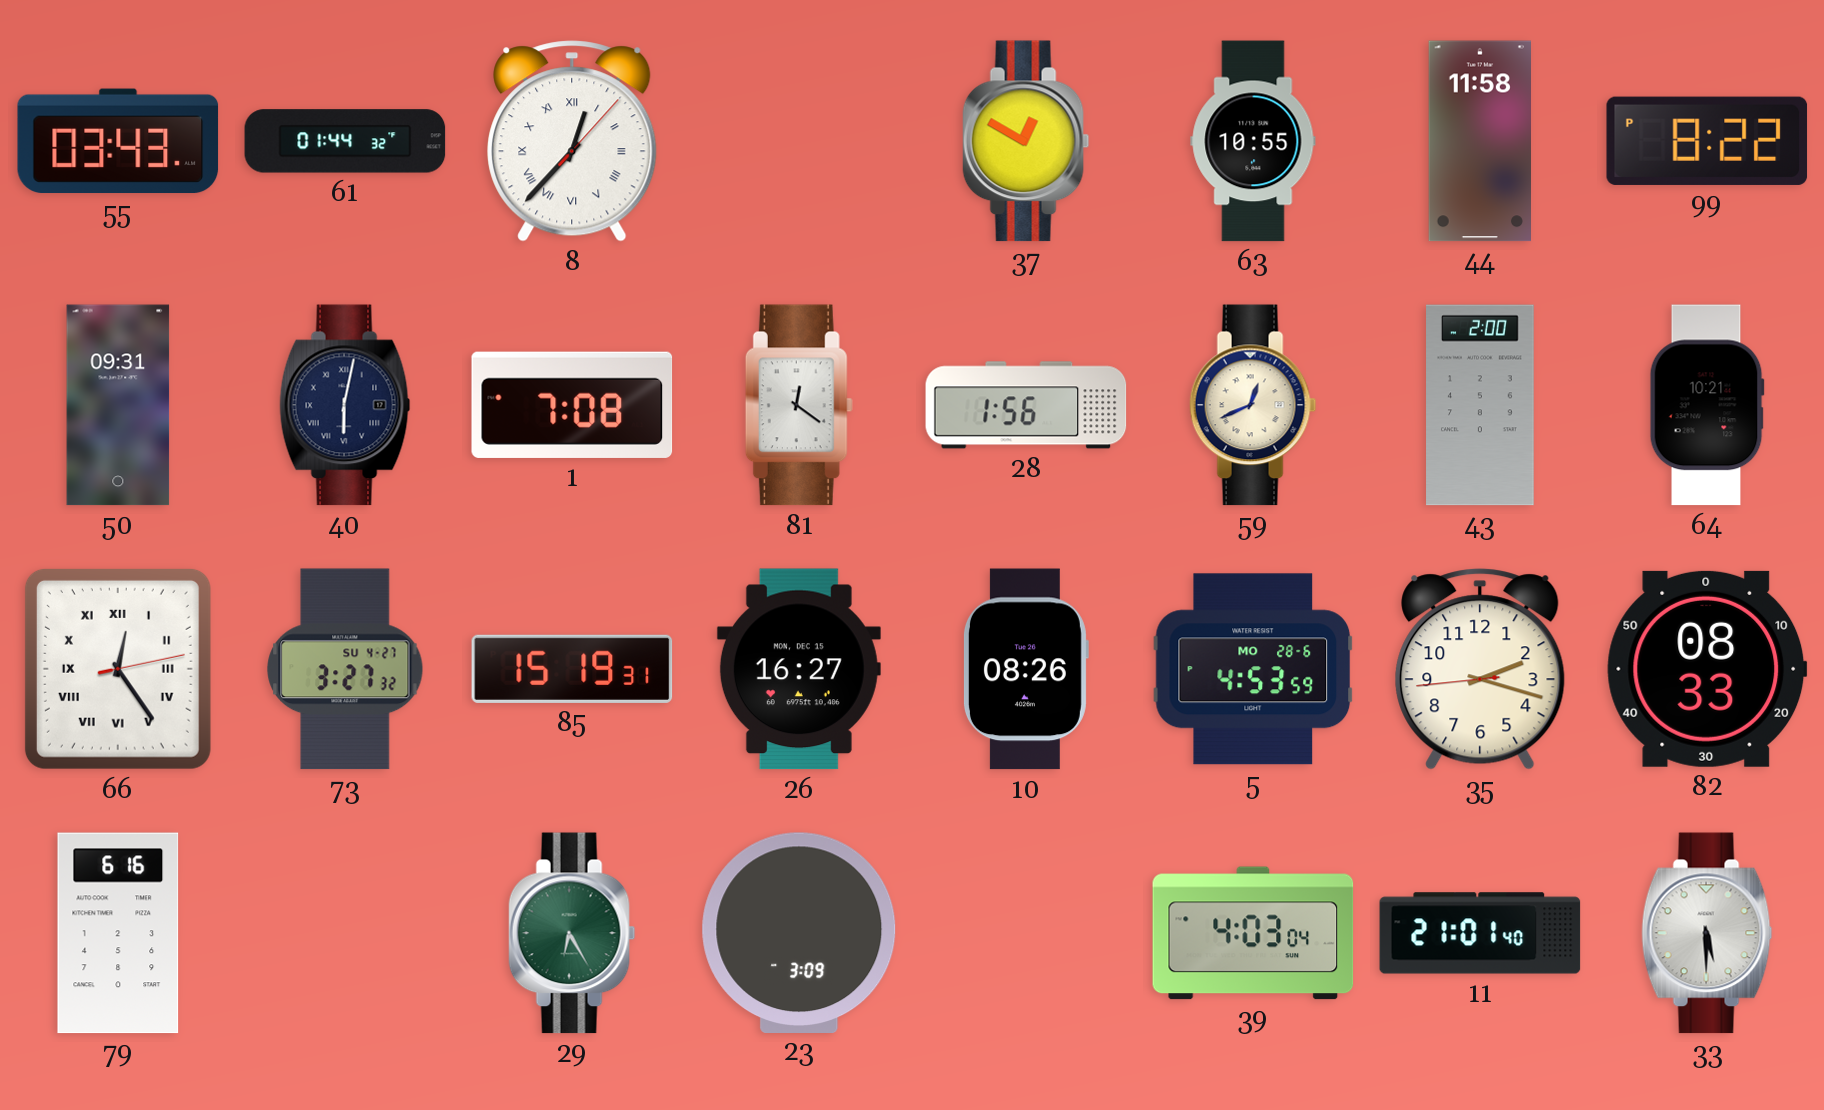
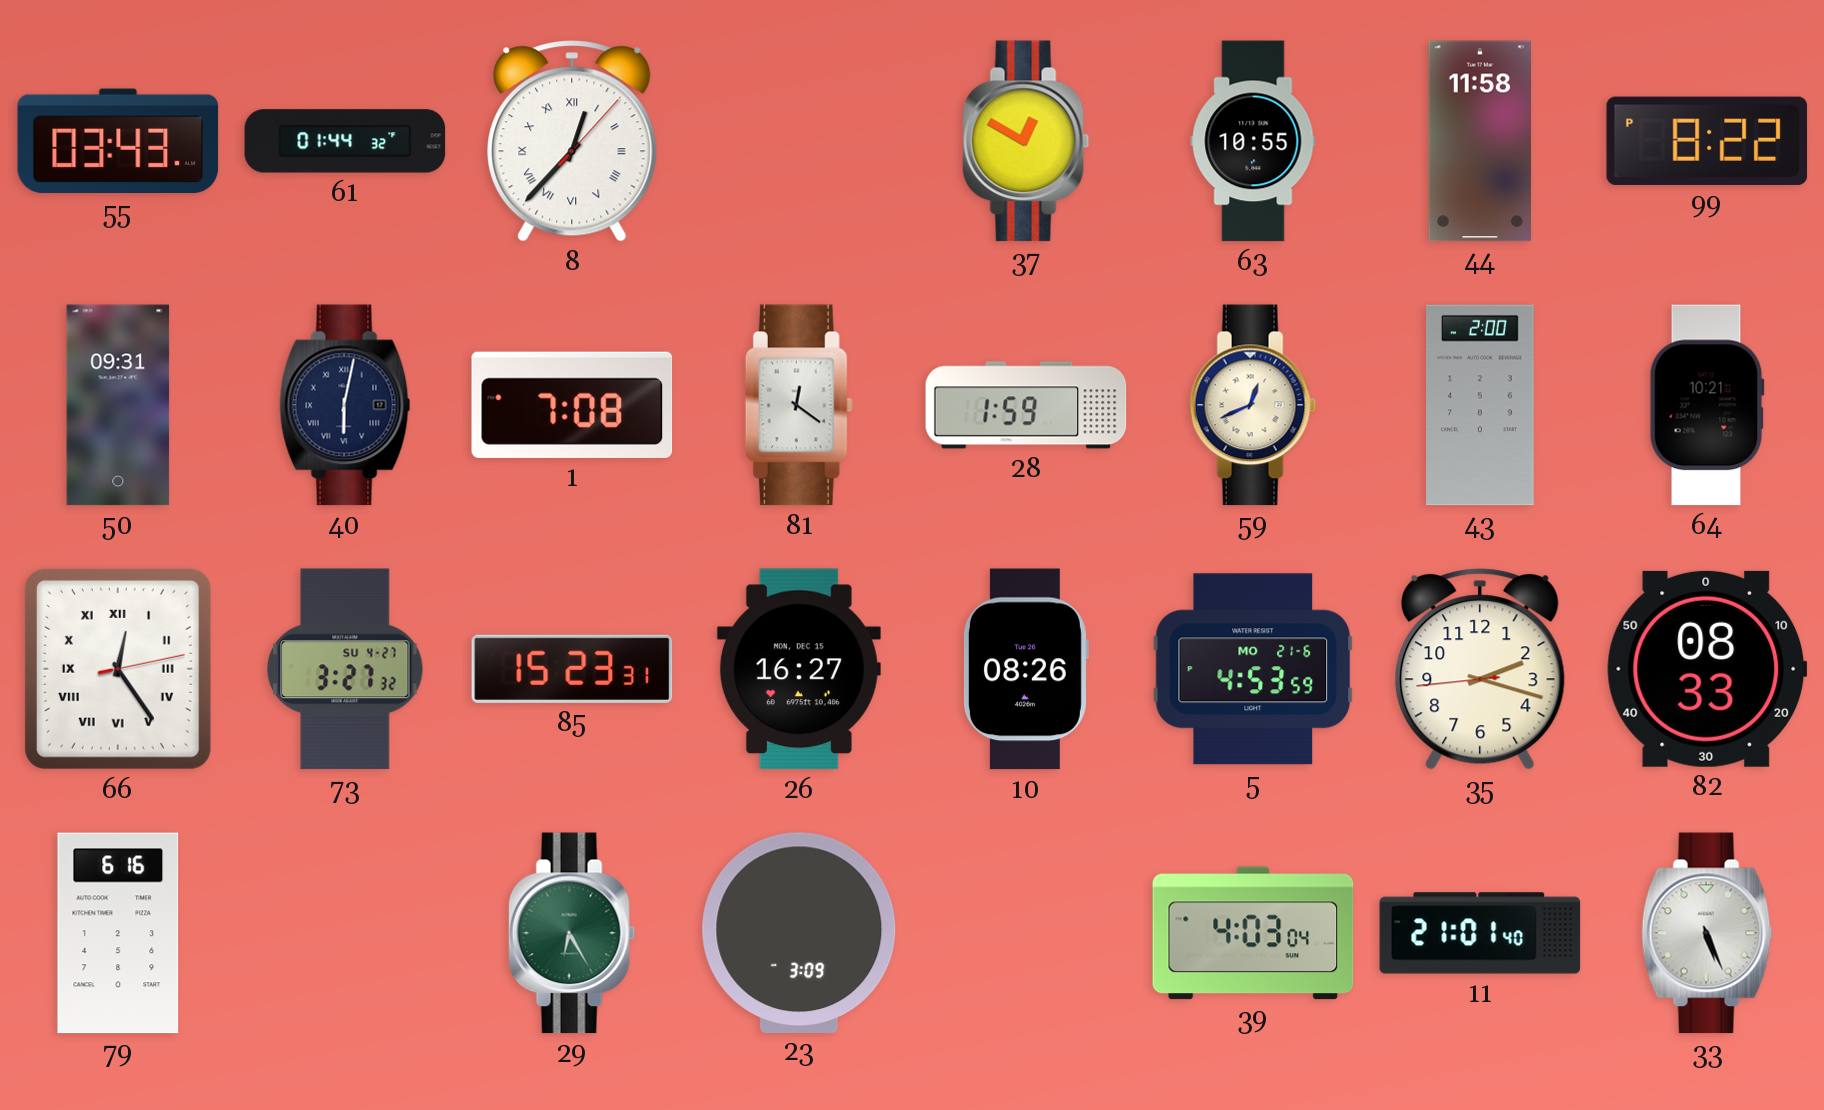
28: 1:56 -> 1:59
85: 15:19 -> 15:23
5 date: MO 28-6 -> MO 21-6
33: 5:30 -> 5:26
